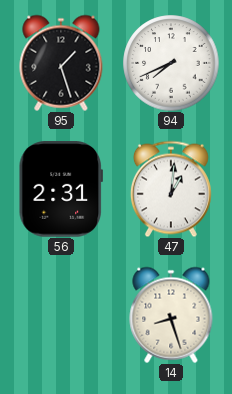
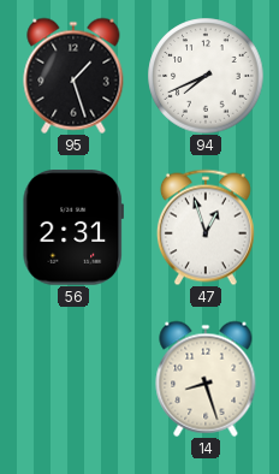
47: 1:01 -> 12:57
